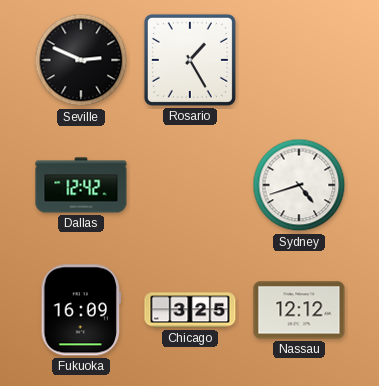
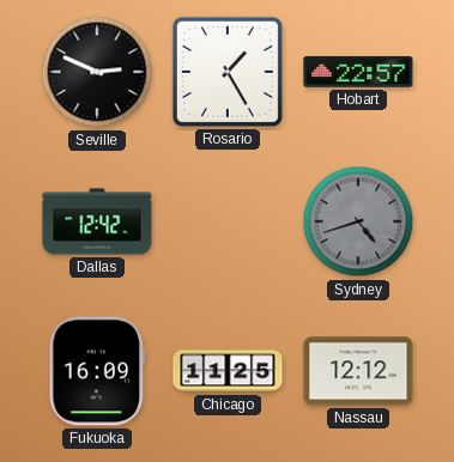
Hobart: none -> 22:57
Sydney dial: white -> grey
Chicago: 3:25 -> 11:25
